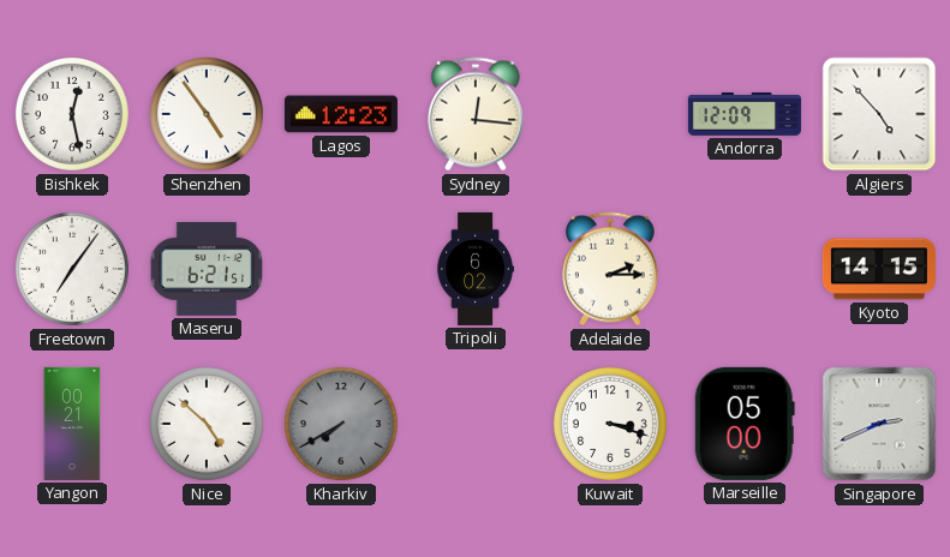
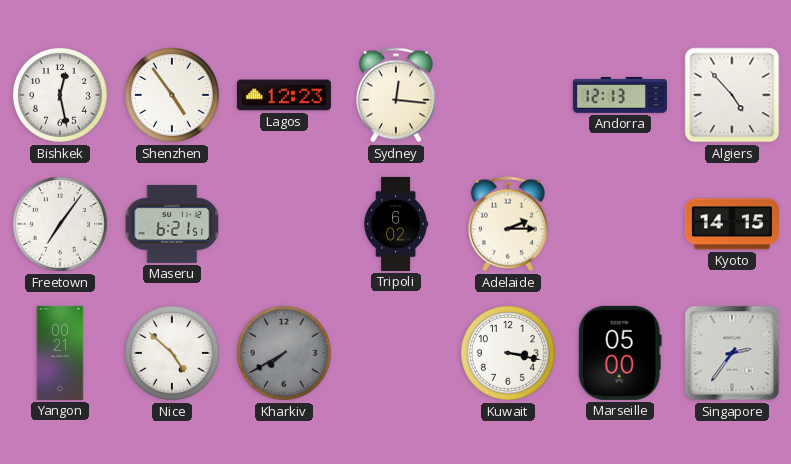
Andorra: 12:09 -> 12:13
Kuwait: 3:18 -> 3:17
Singapore: 2:41 -> 2:36
